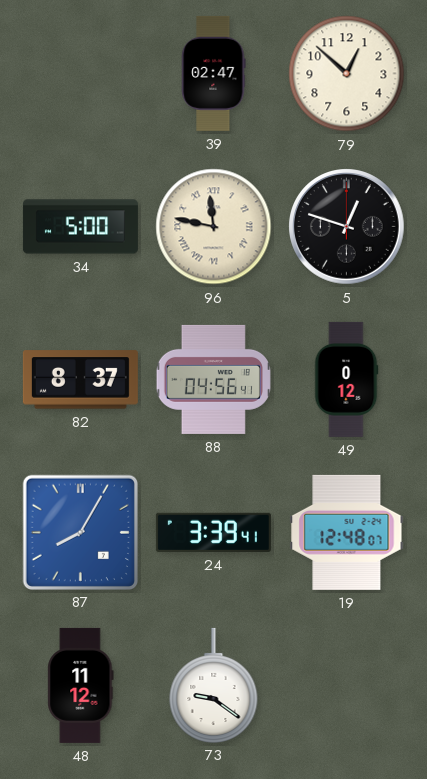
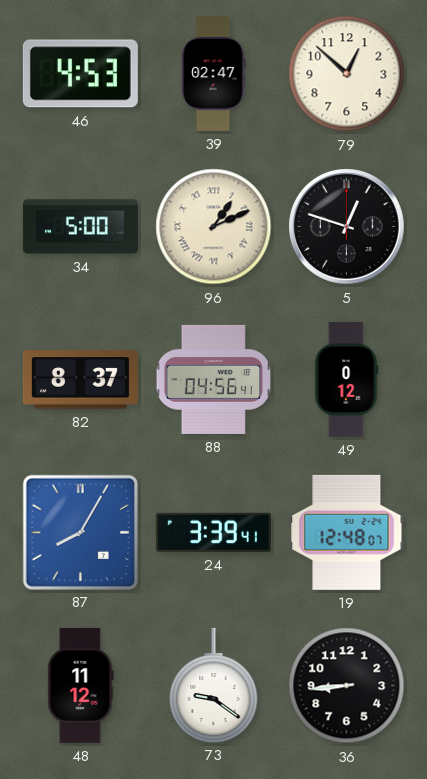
46: none -> 4:53
96: 11:47 -> 1:11
36: none -> 8:44
